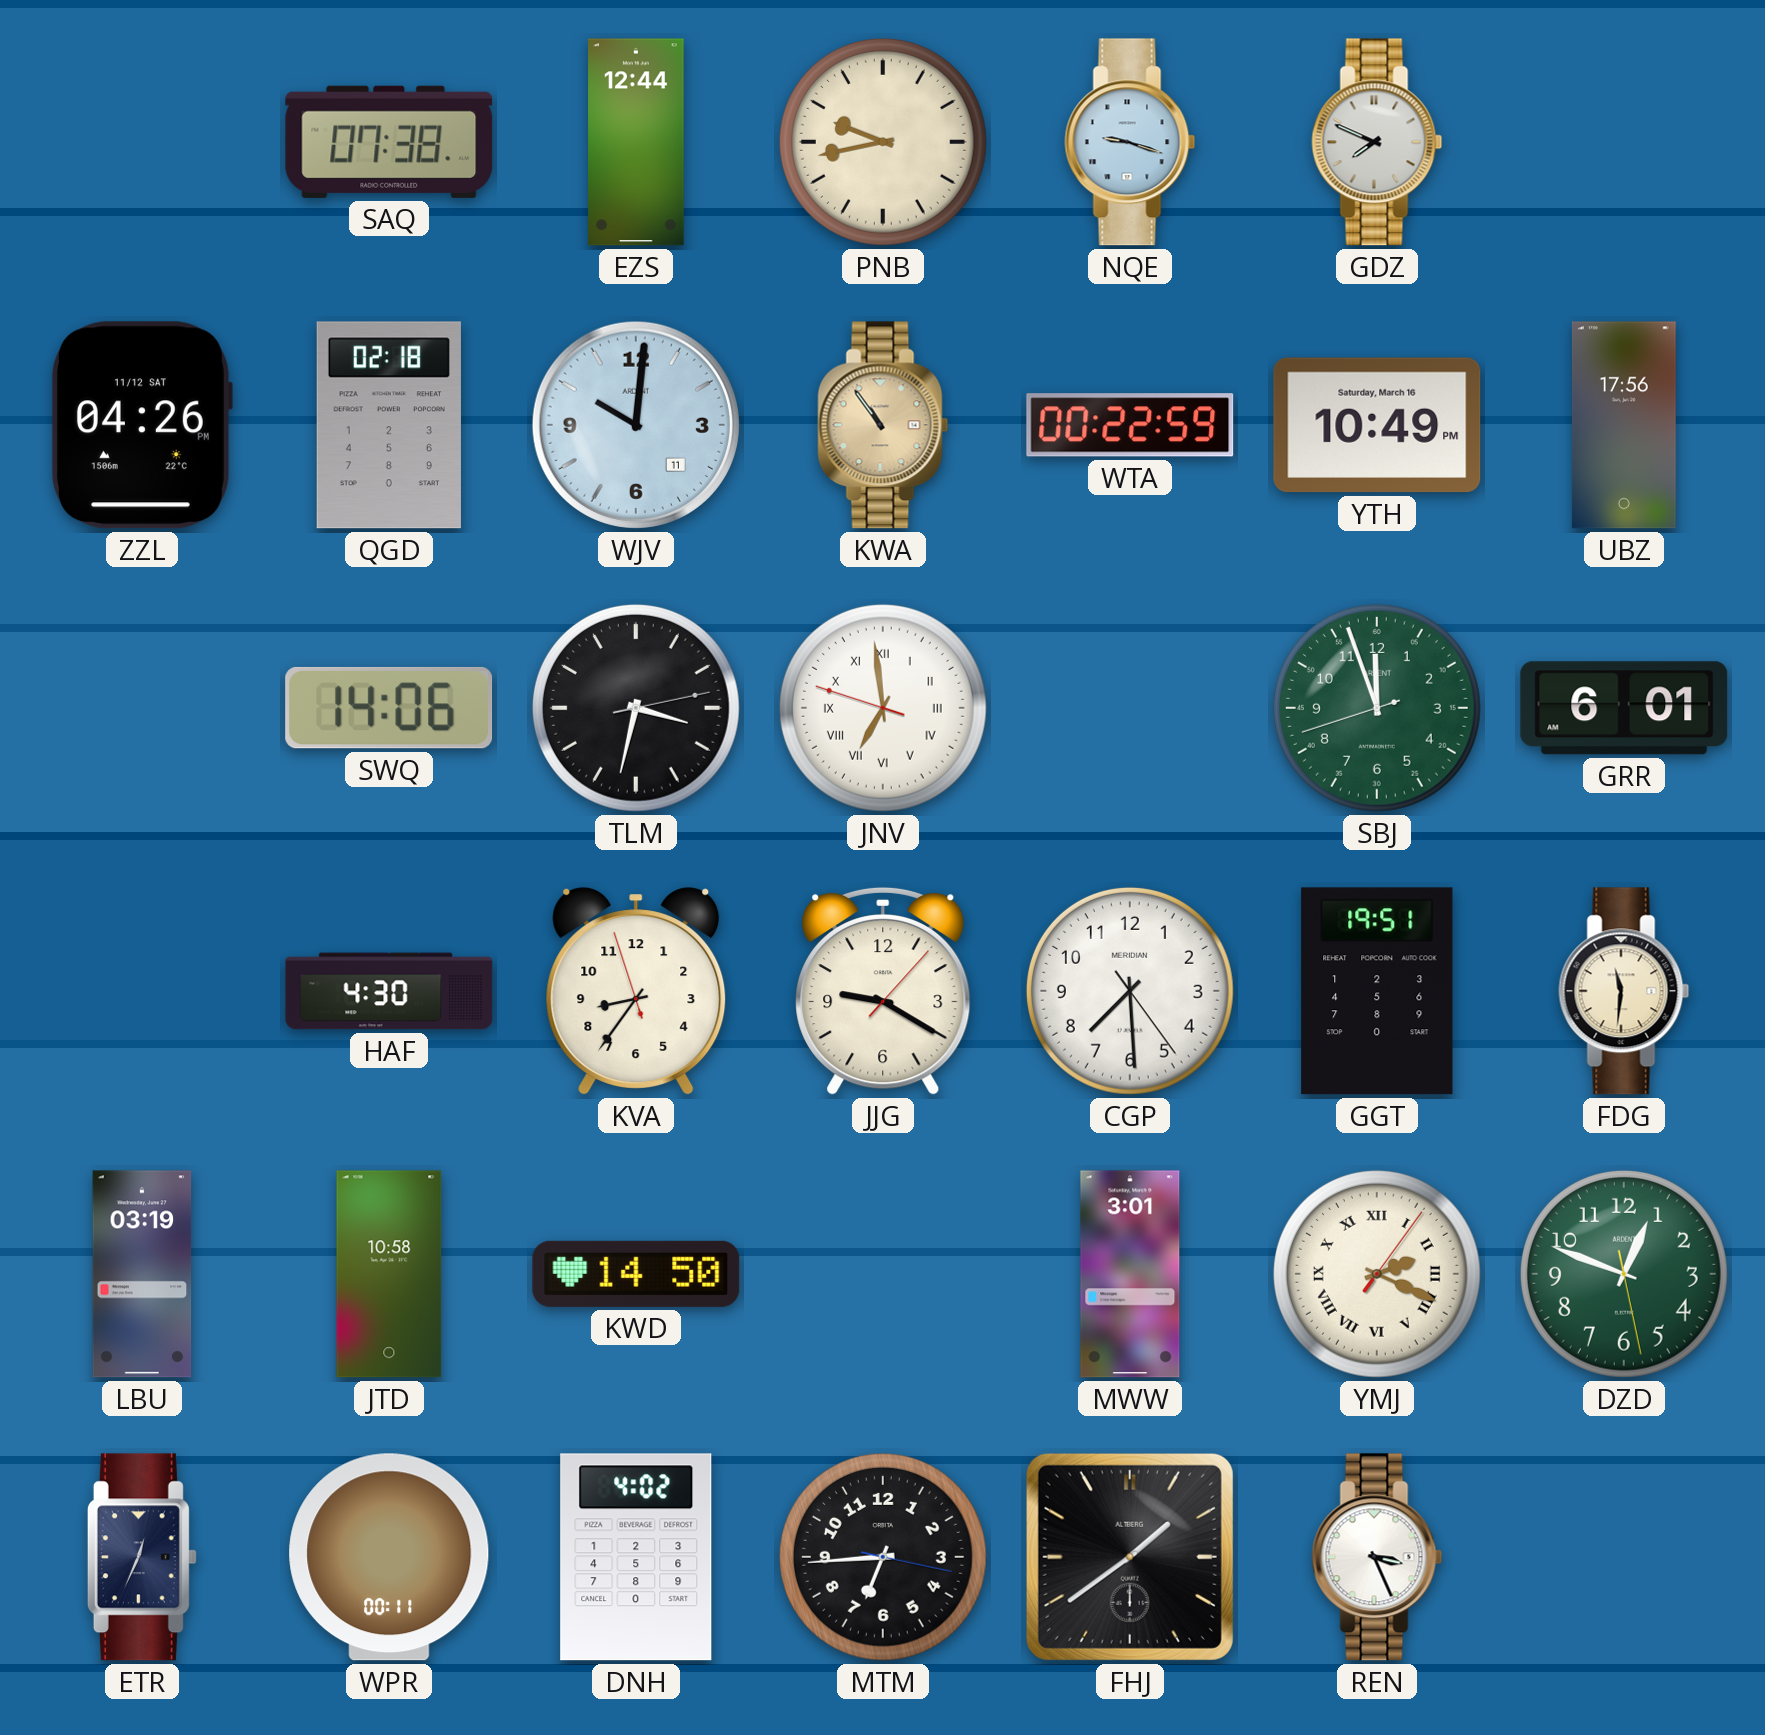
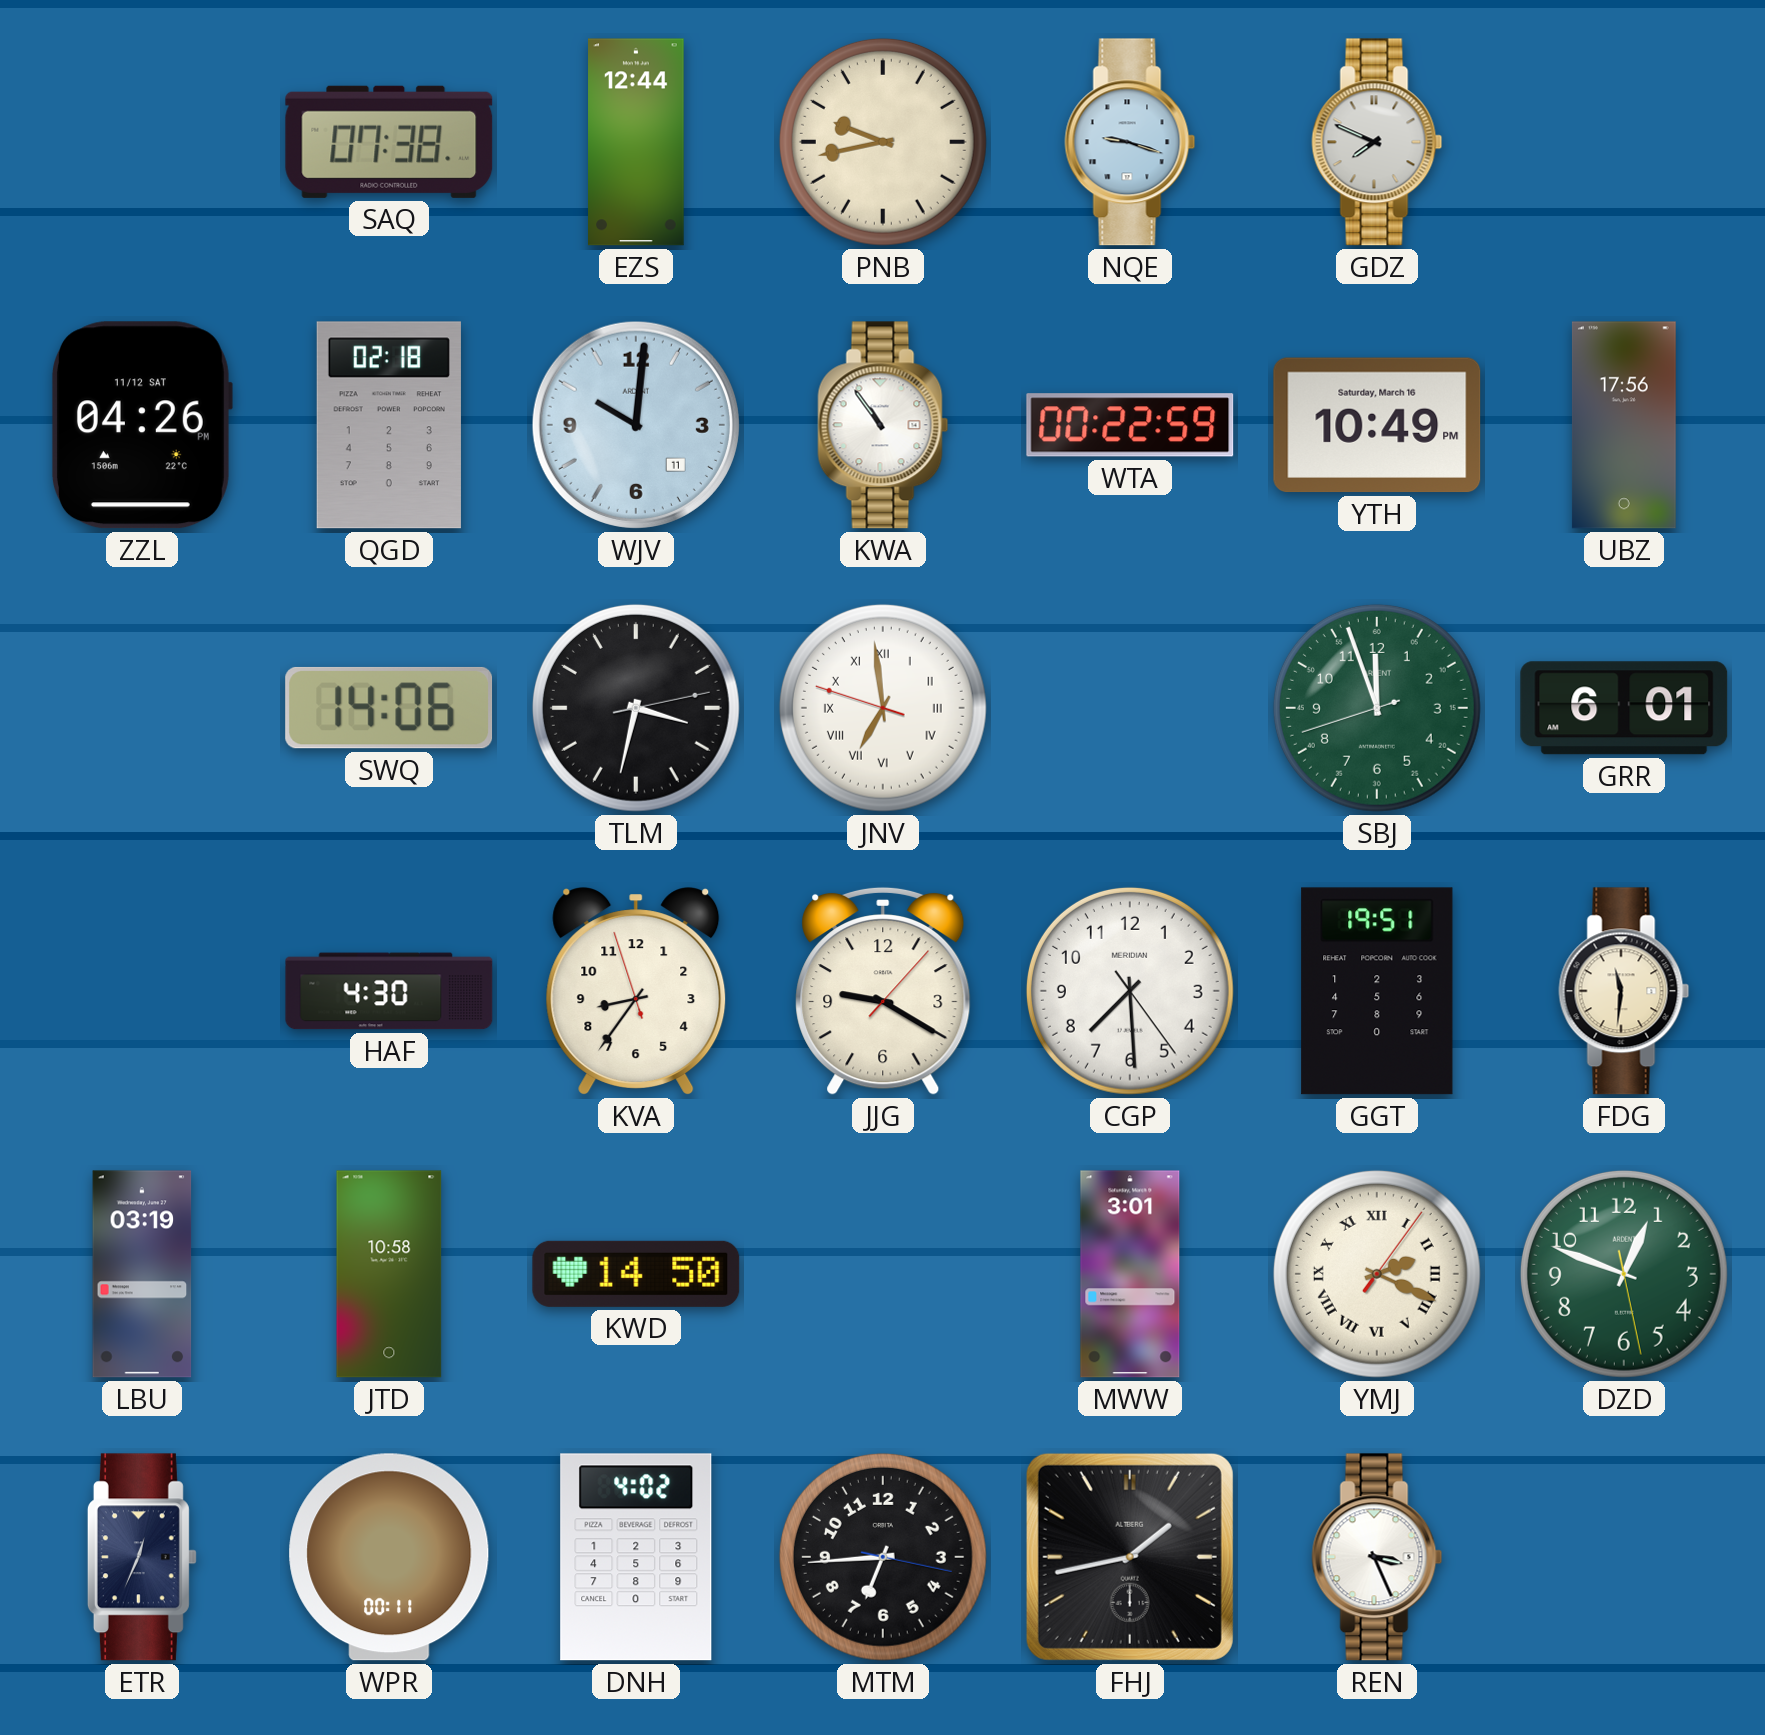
KWA dial: champagne -> white
FHJ: 1:39 -> 1:43
